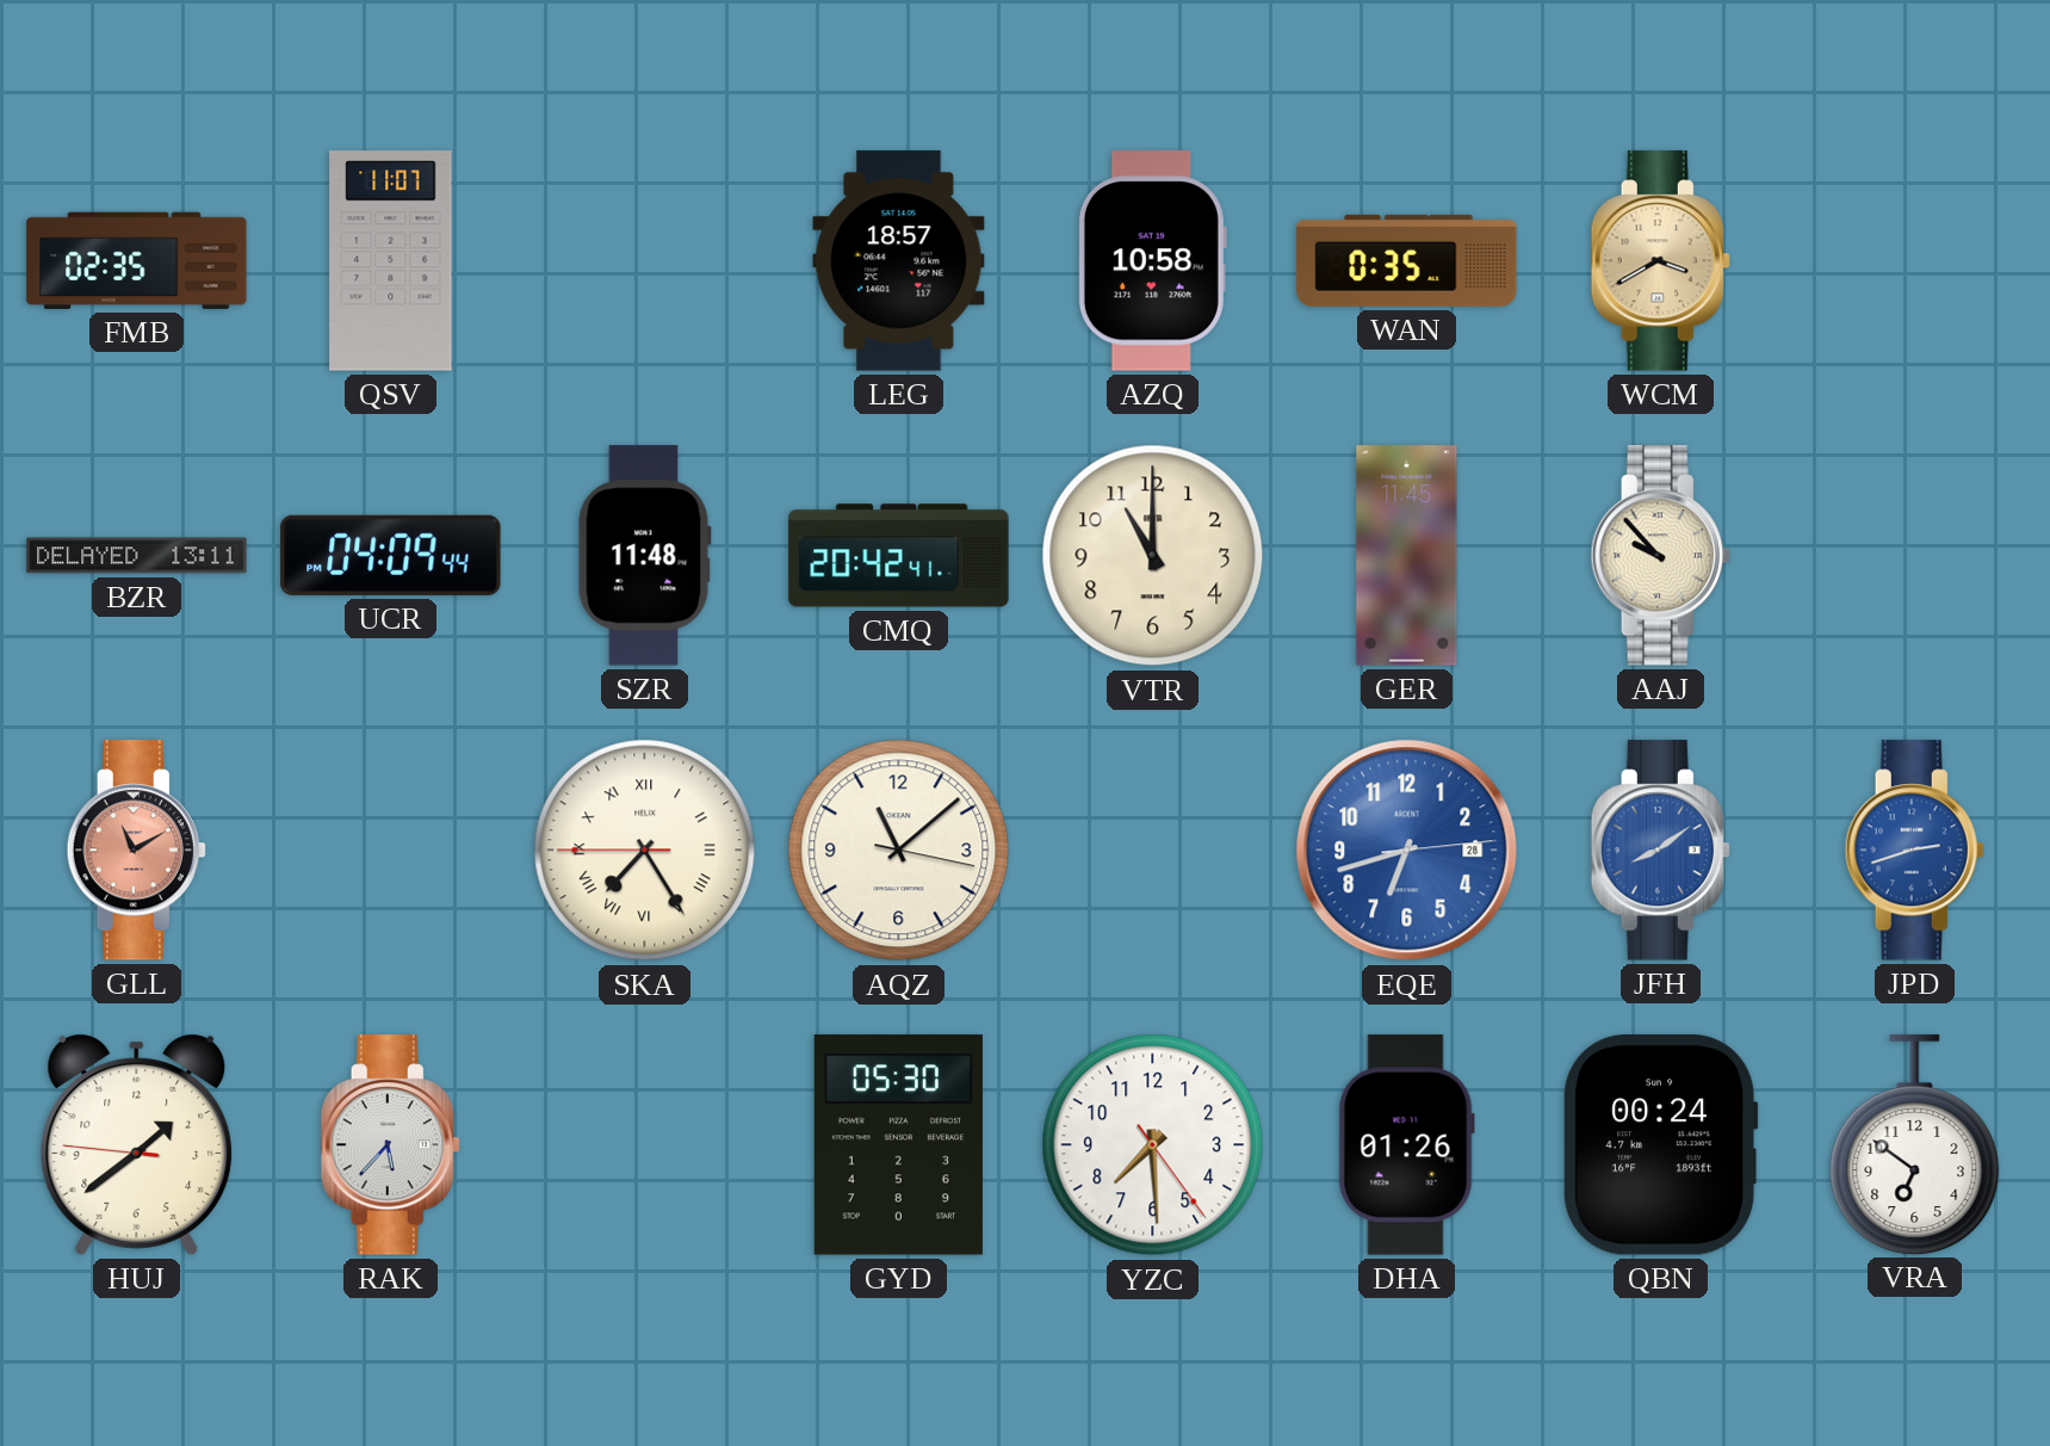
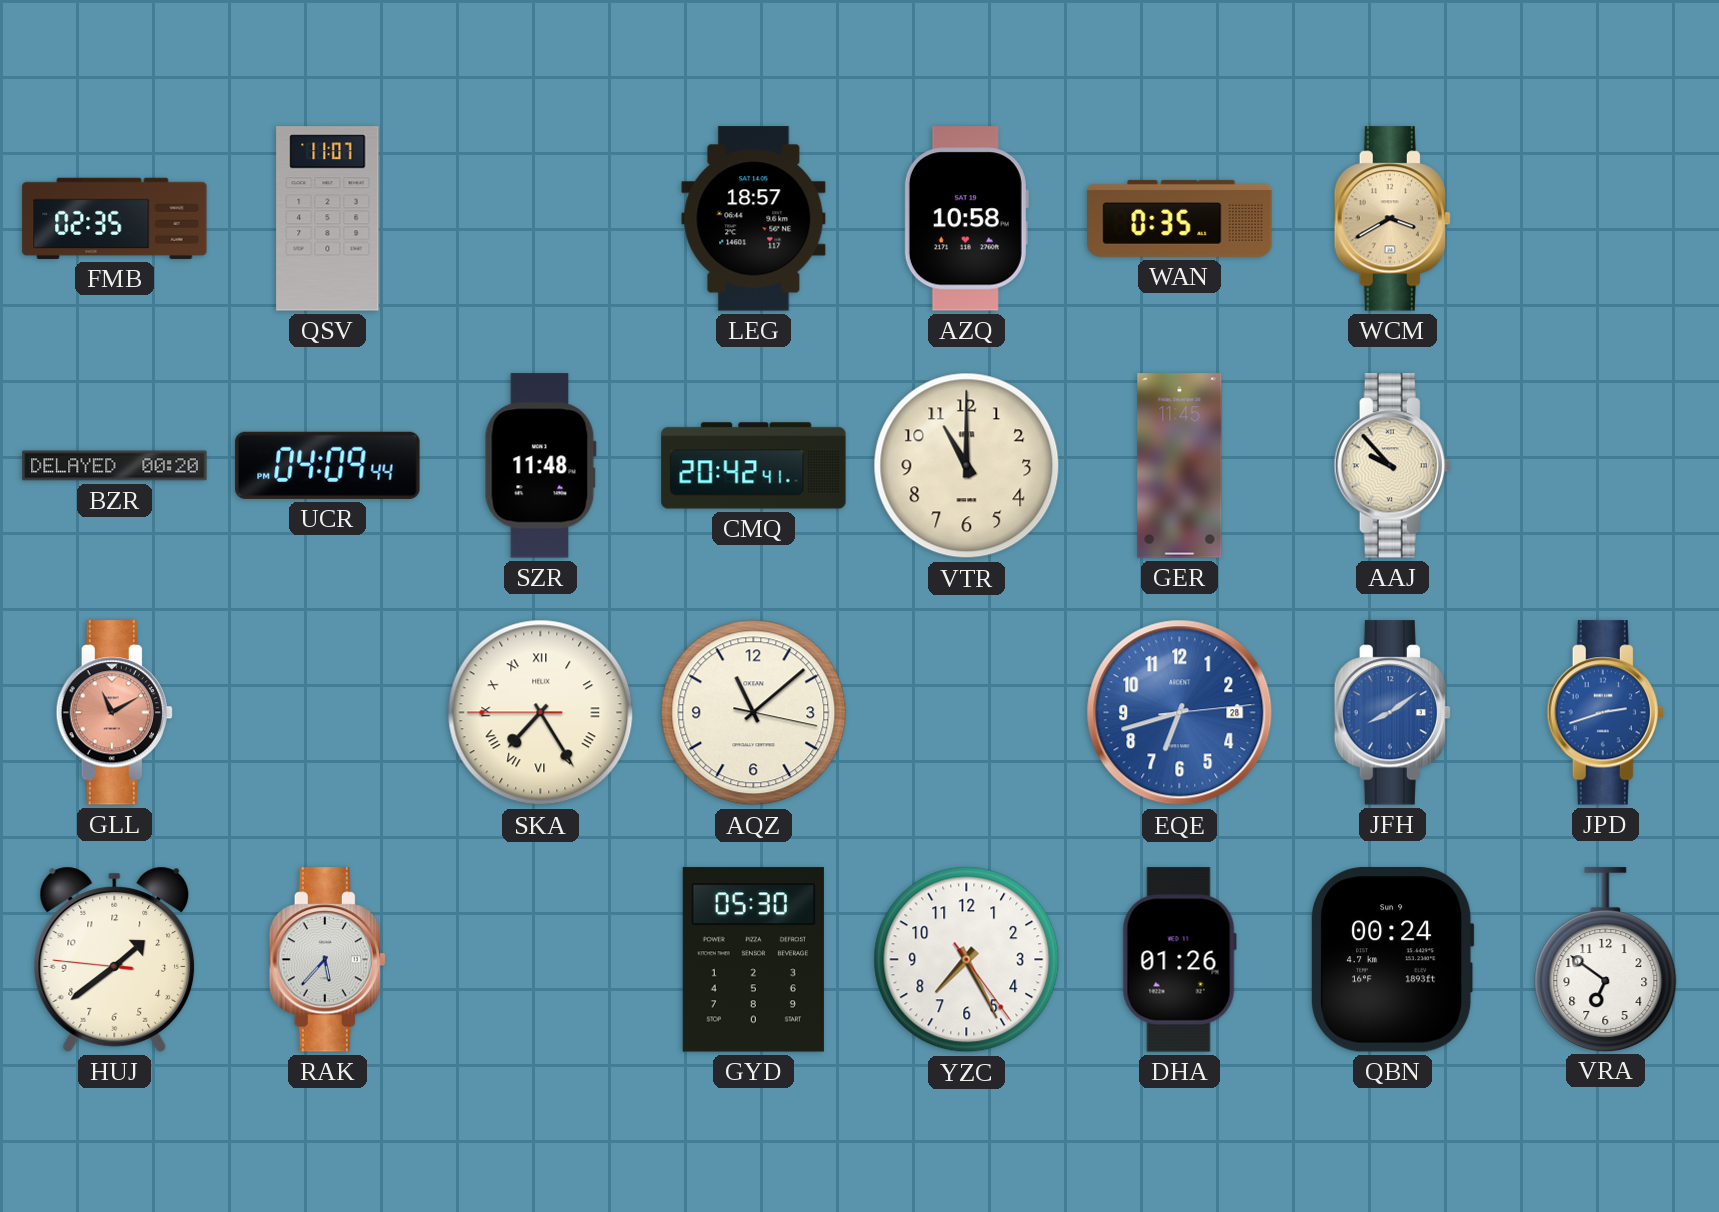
BZR: 13:11 -> 00:20
YZC: 7:29 -> 7:25
